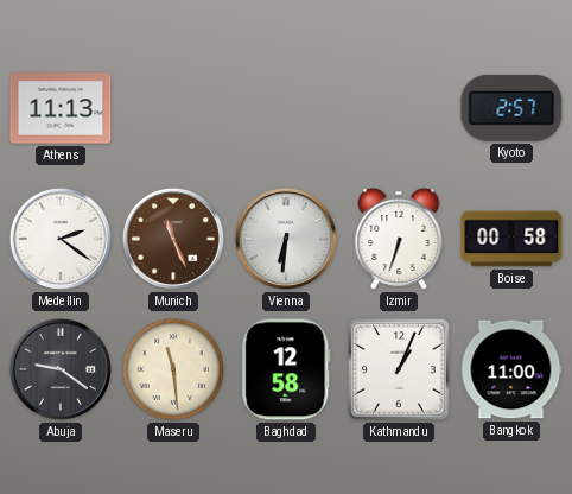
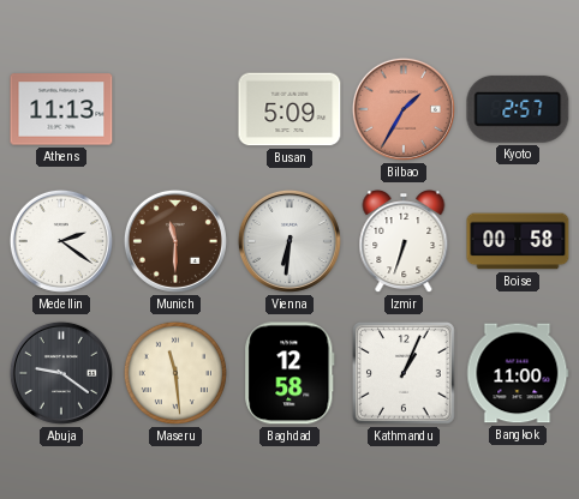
Busan: none -> 5:09
Bilbao: none -> 1:35
Munich: 11:26 -> 11:30
